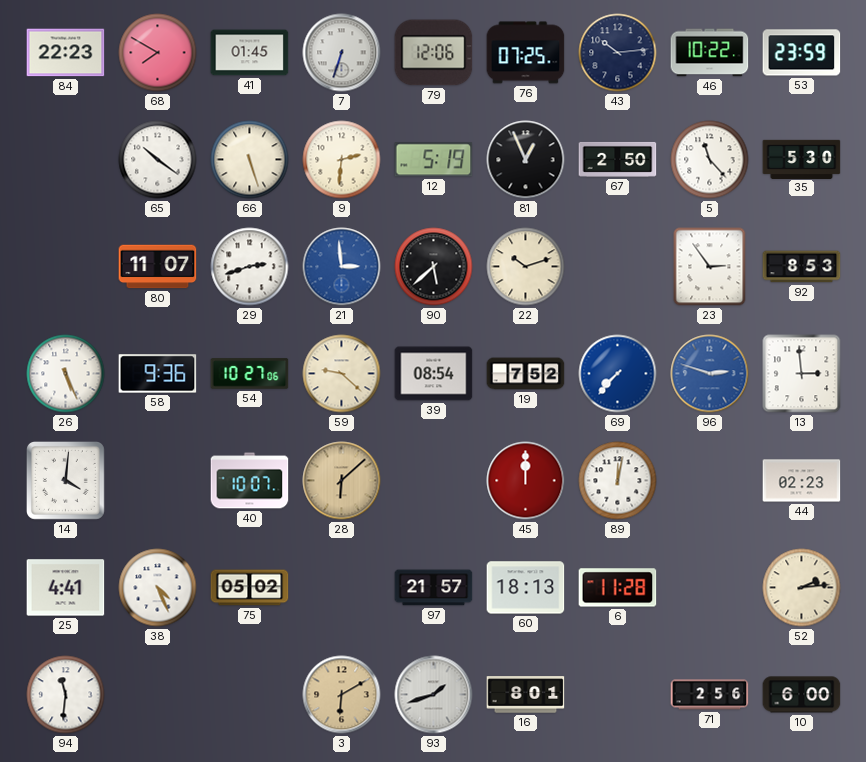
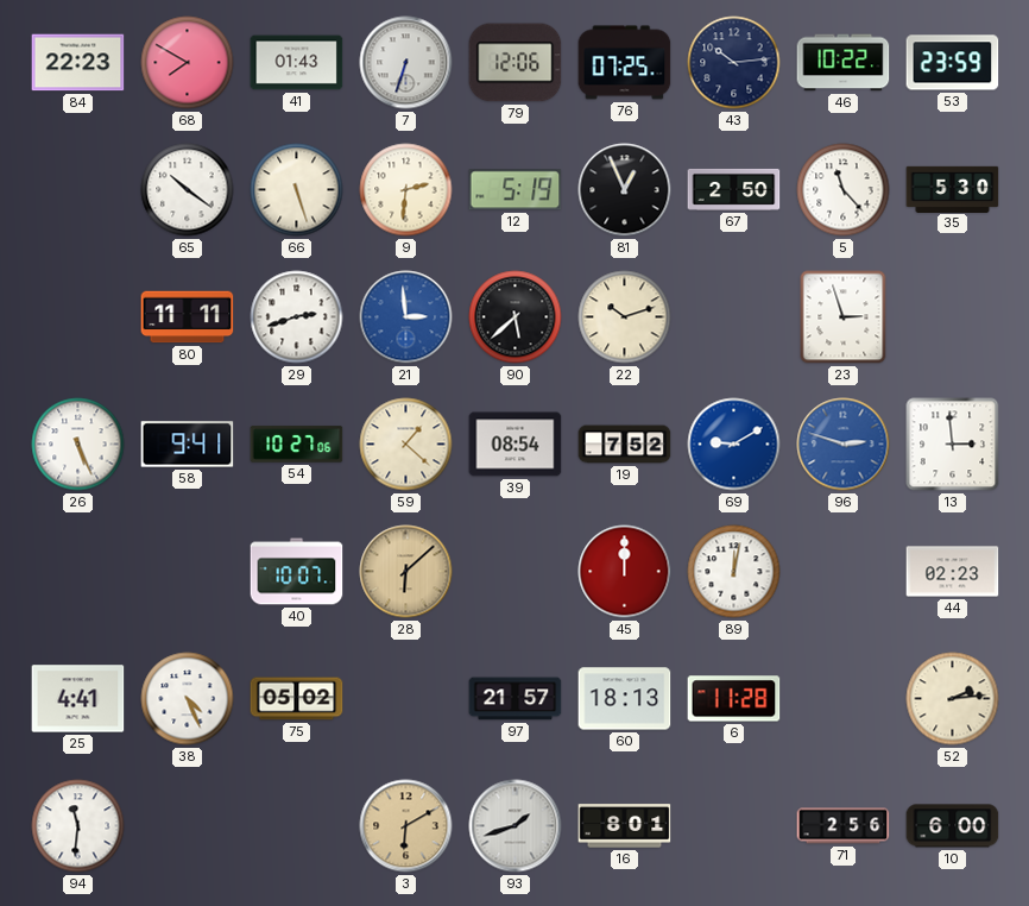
41: 01:45 -> 01:43
80: 11:07 -> 11:11
23: 2:54 -> 2:57
92: 8:53 -> none
58: 9:36 -> 9:41
59: 9:22 -> 1:22
69: 7:37 -> 9:10
14: 4:01 -> none
